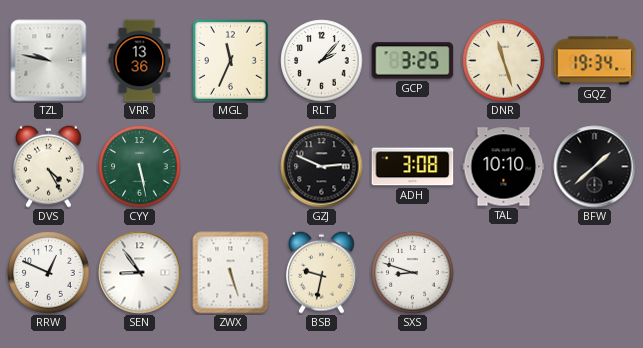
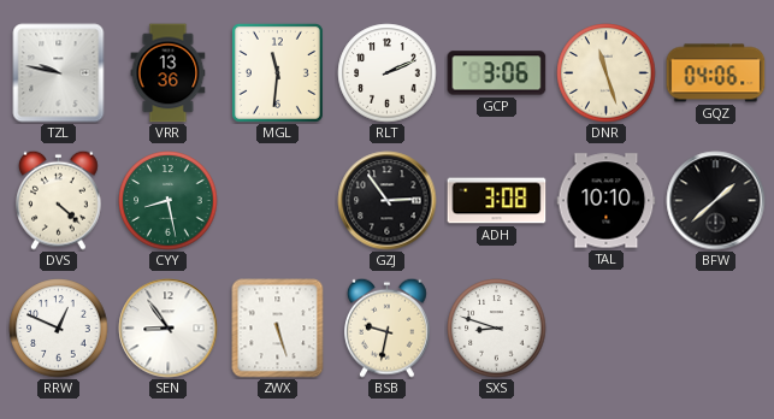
MGL: 11:34 -> 11:31
RLT: 2:07 -> 2:11
GCP: 3:25 -> 3:06
GQZ: 19:34 -> 04:06
DVS: 4:25 -> 4:22
CYY: 5:28 -> 8:28
GZJ: 2:49 -> 2:54
